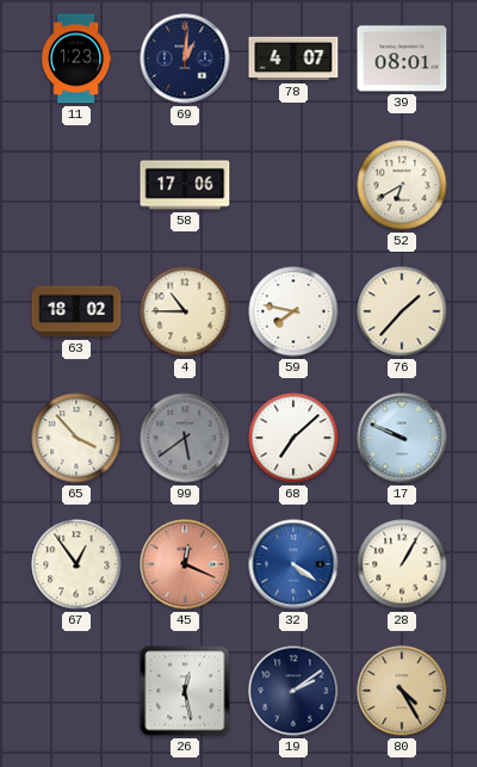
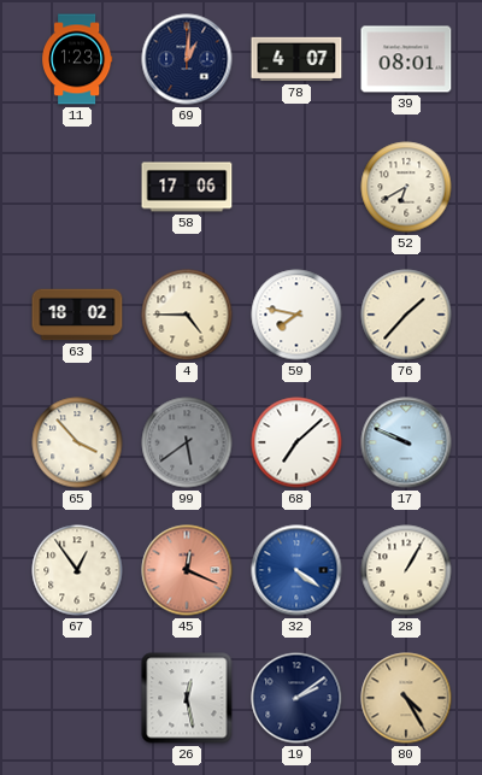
4: 10:45 -> 4:45
